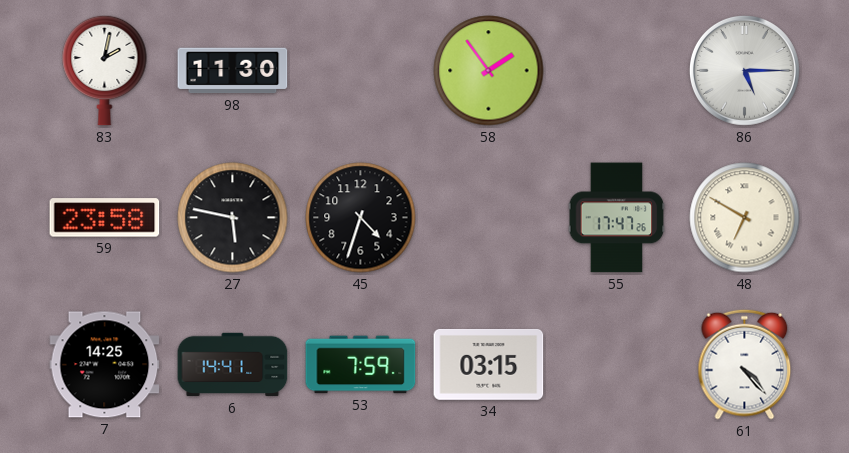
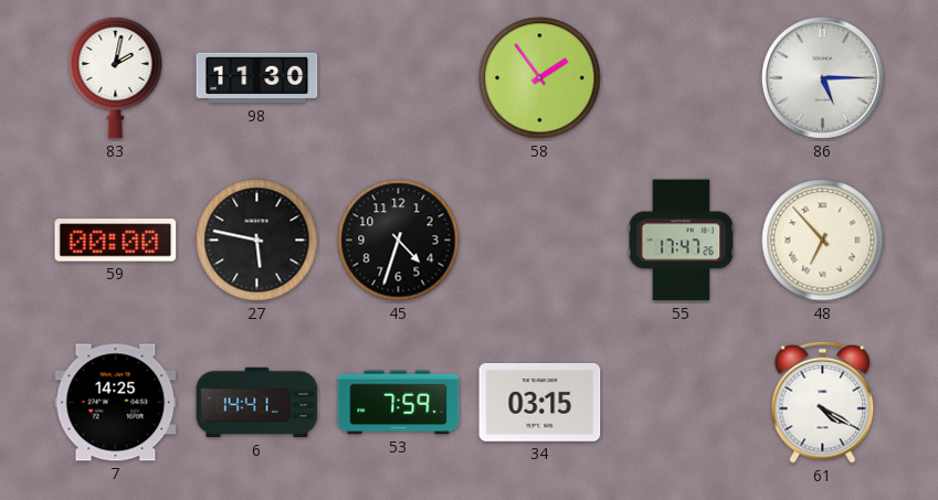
59: 23:58 -> 00:00
48: 6:50 -> 6:53
61: 4:23 -> 4:20
